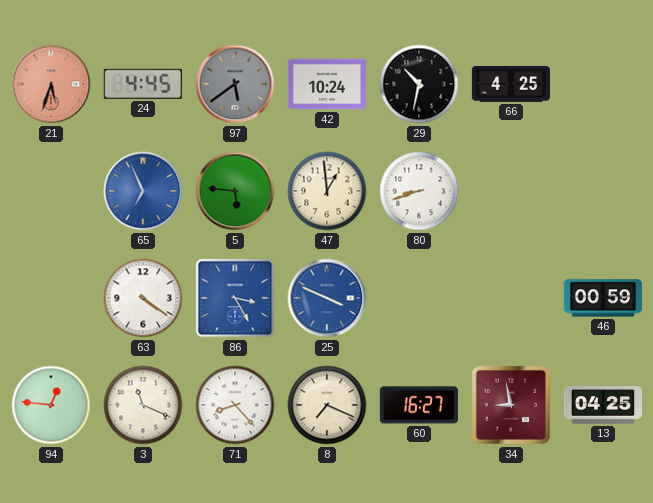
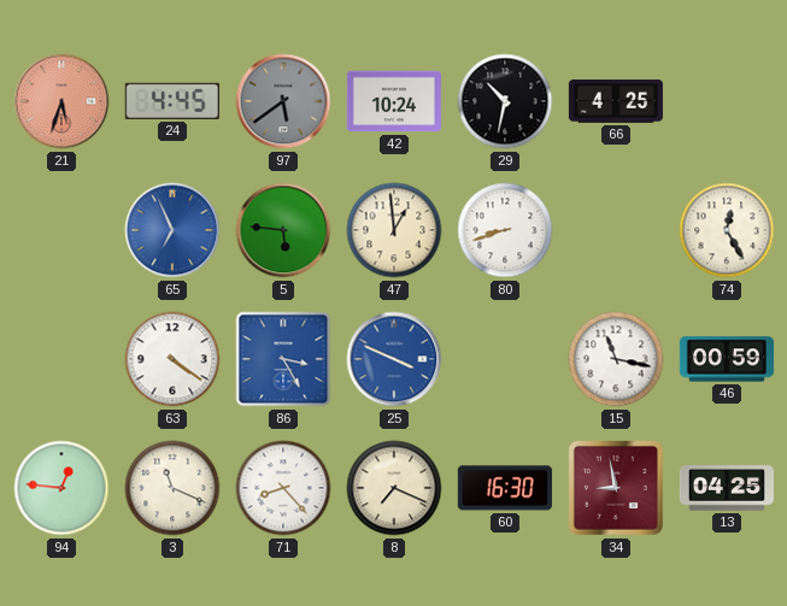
74: none -> 12:25
15: none -> 11:17
60: 16:27 -> 16:30
